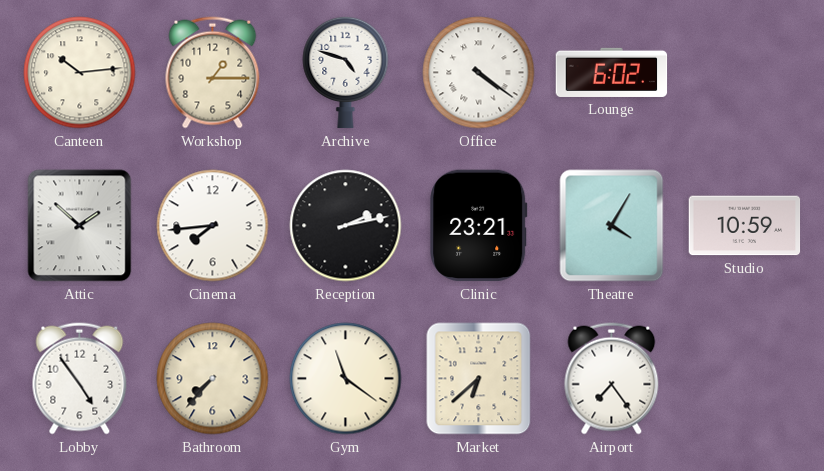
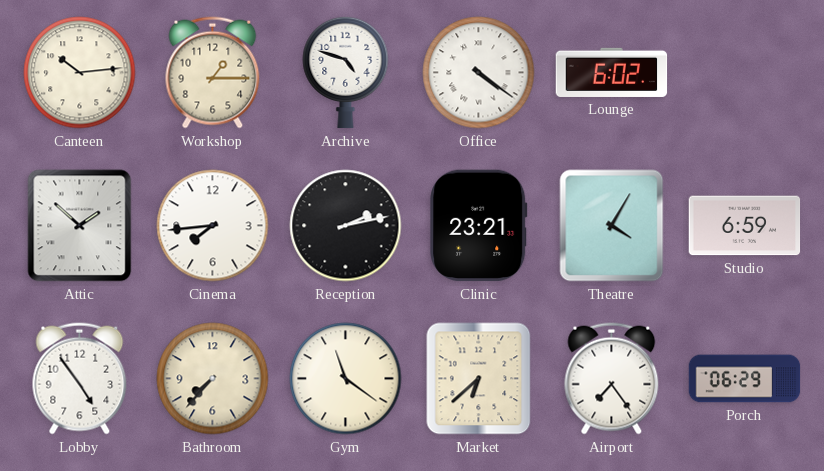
Studio: 10:59 -> 6:59
Porch: none -> 06:29
